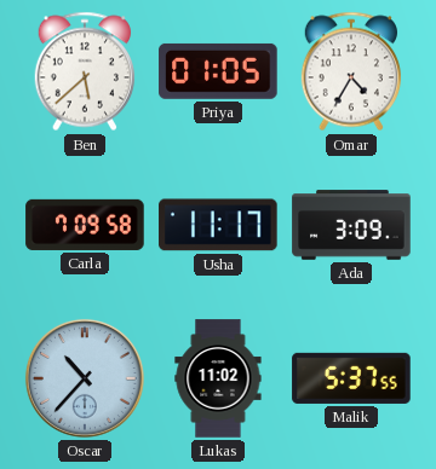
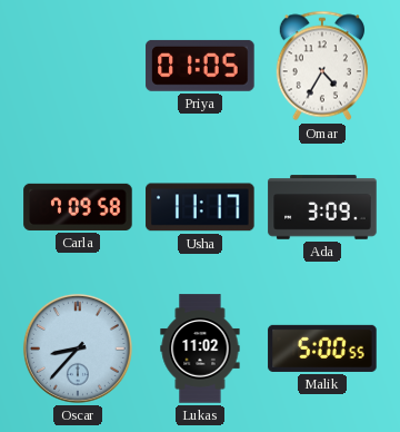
Ben: 5:38 -> none
Oscar: 10:37 -> 8:37
Malik: 5:37 -> 5:00
